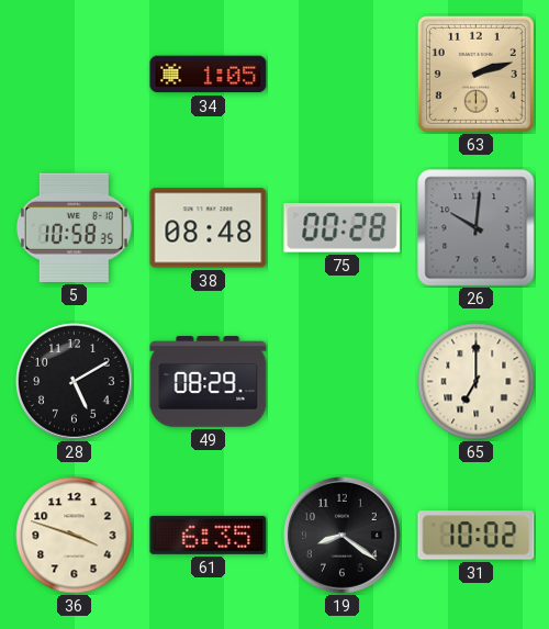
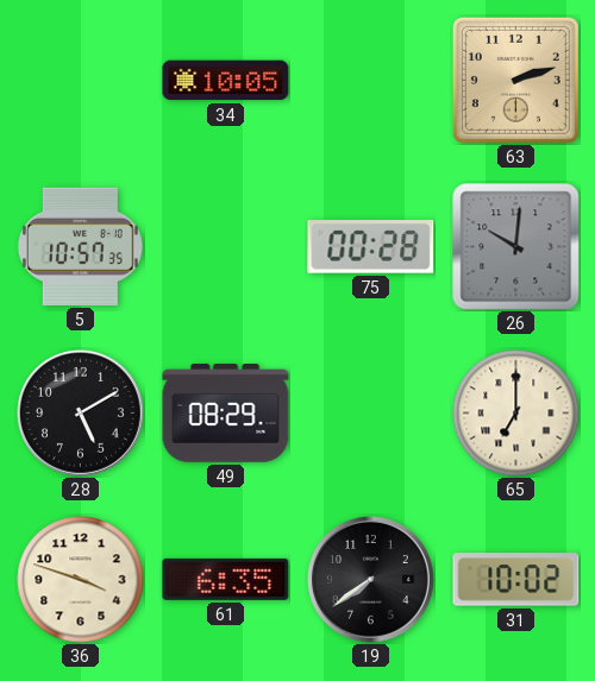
34: 1:05 -> 10:05
5: 10:58 -> 10:57
38: 08:48 -> none
19: 8:21 -> 7:39
